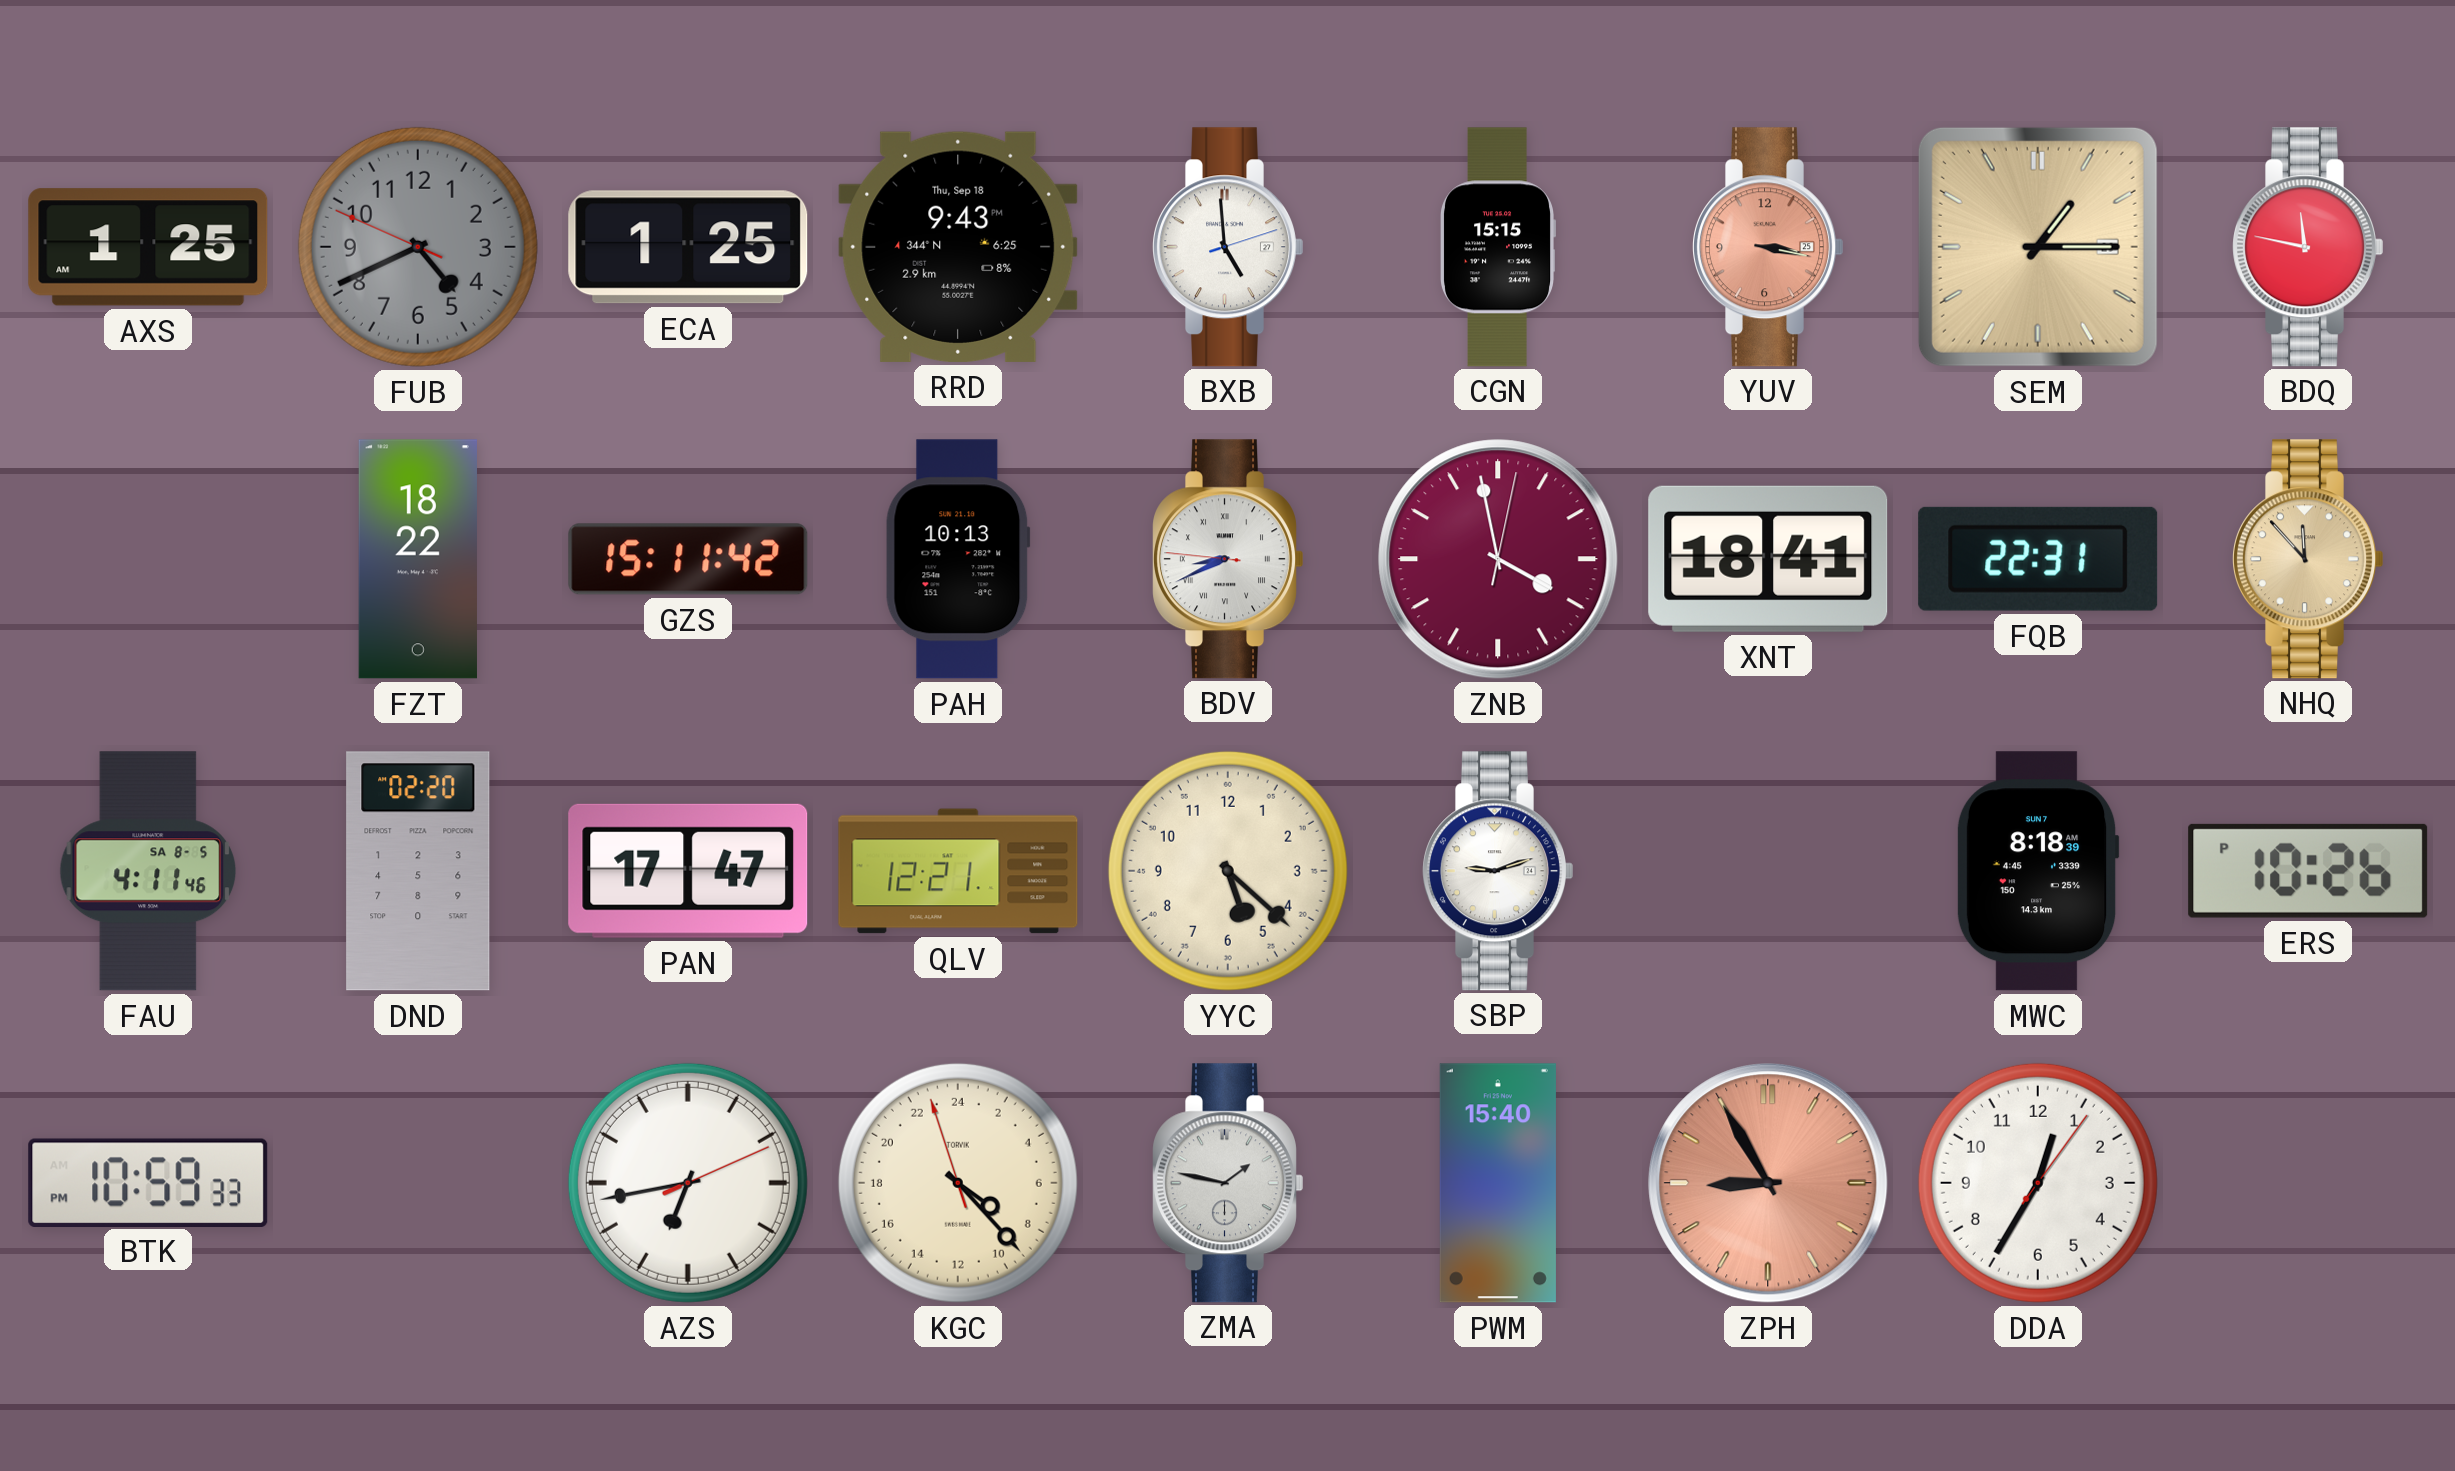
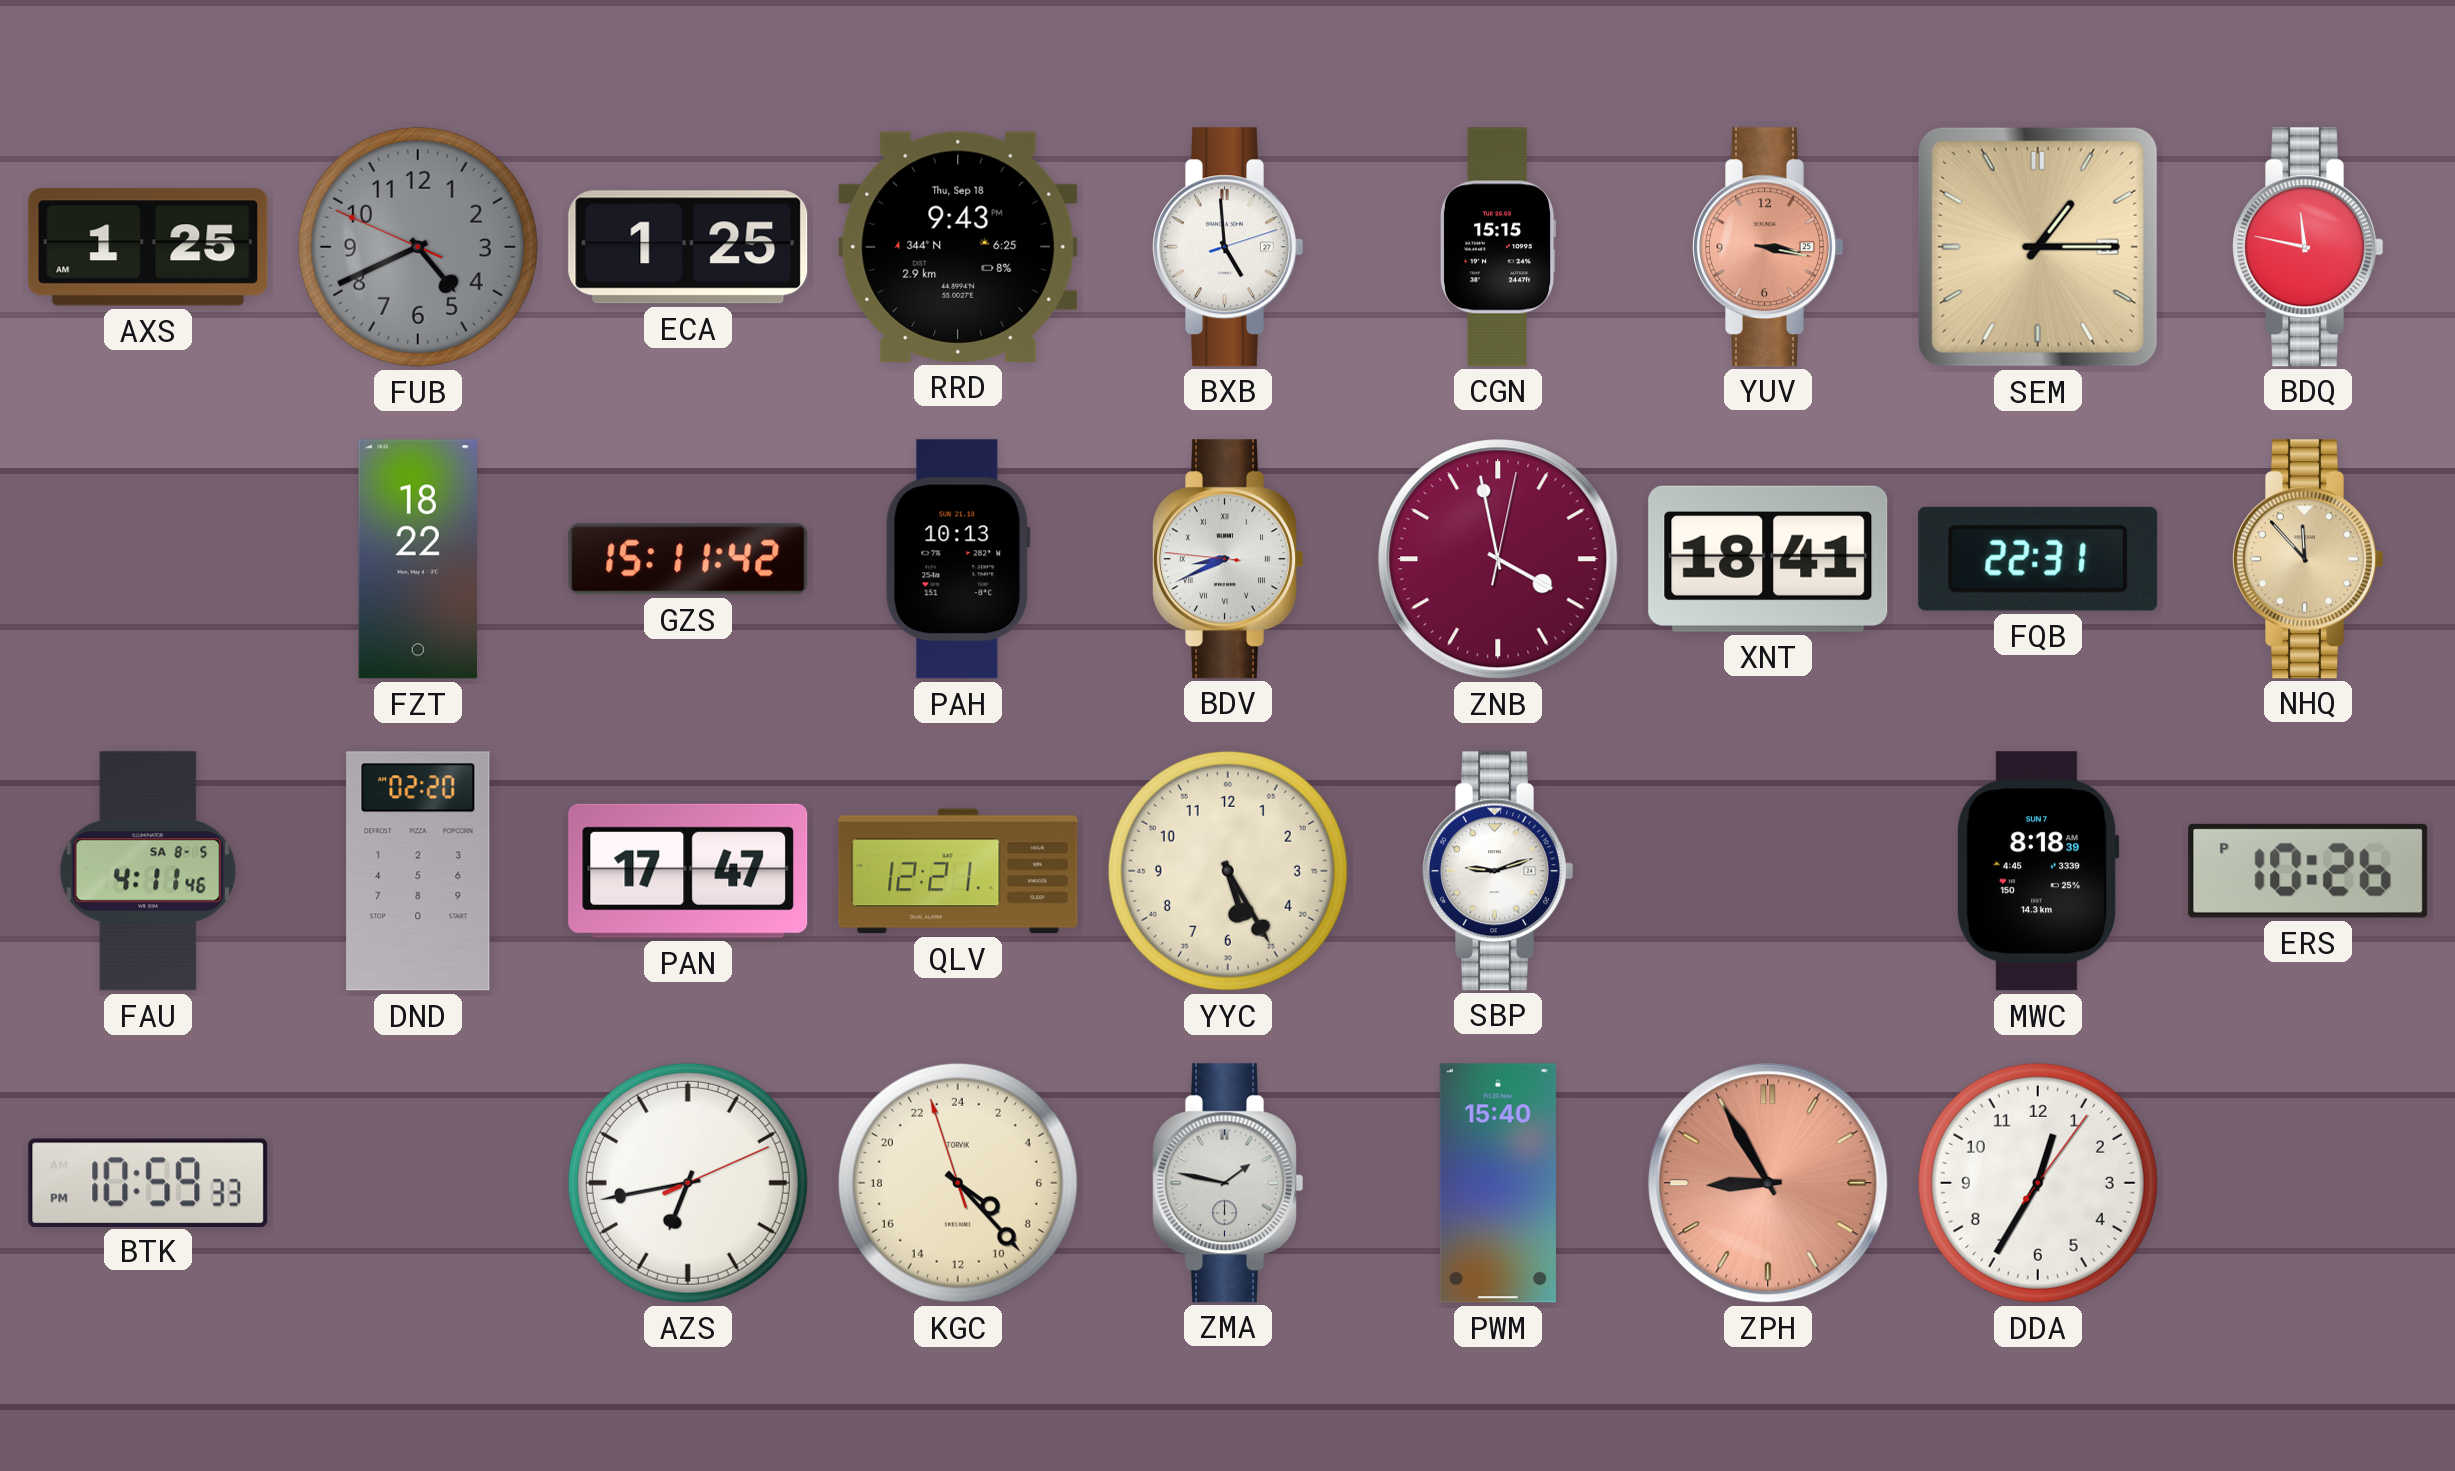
YYC: 5:22 -> 5:25
